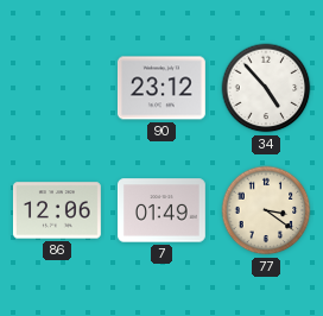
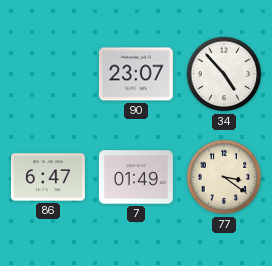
90: 23:12 -> 23:07
86: 12:06 -> 6:47
